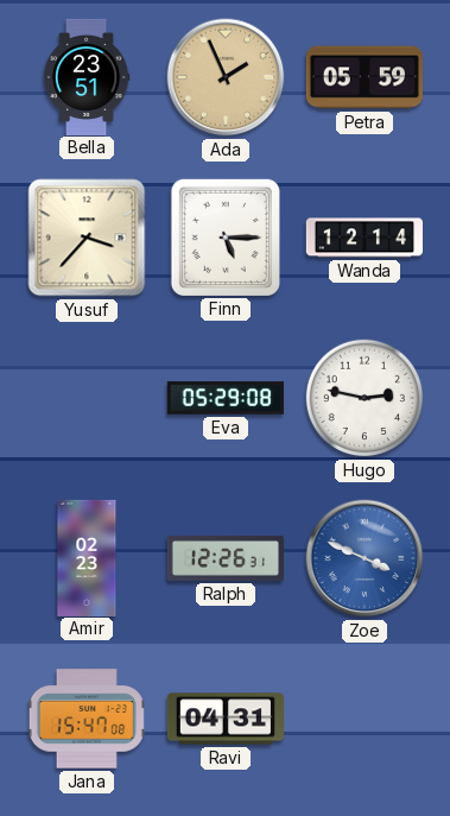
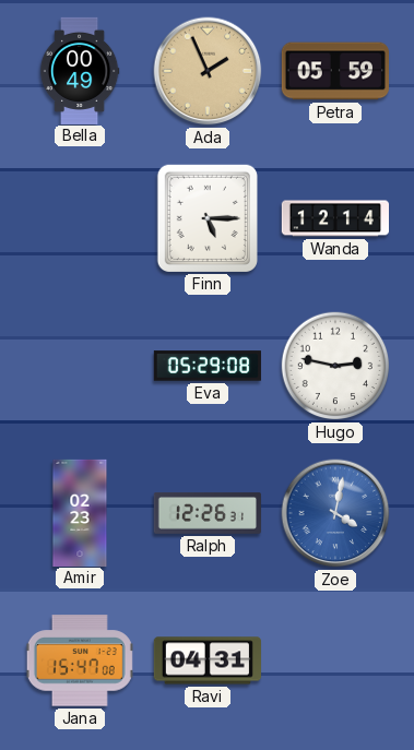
Bella: 23:51 -> 00:49
Yusuf: 3:37 -> none
Zoe: 3:49 -> 4:02
